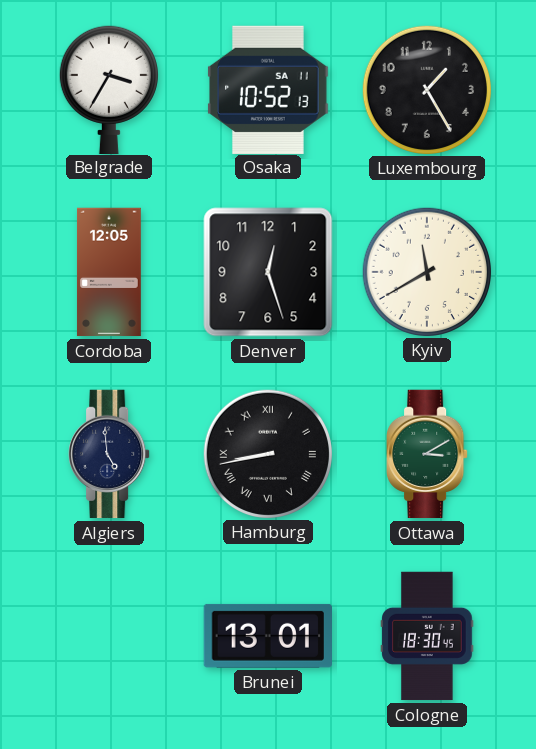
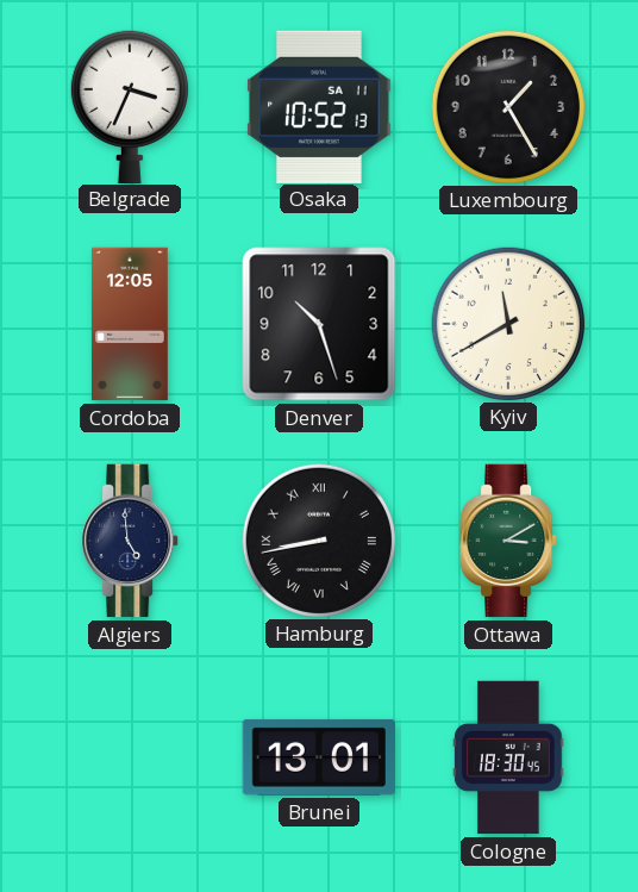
Belgrade: 3:35 -> 3:34
Denver: 12:27 -> 10:27
